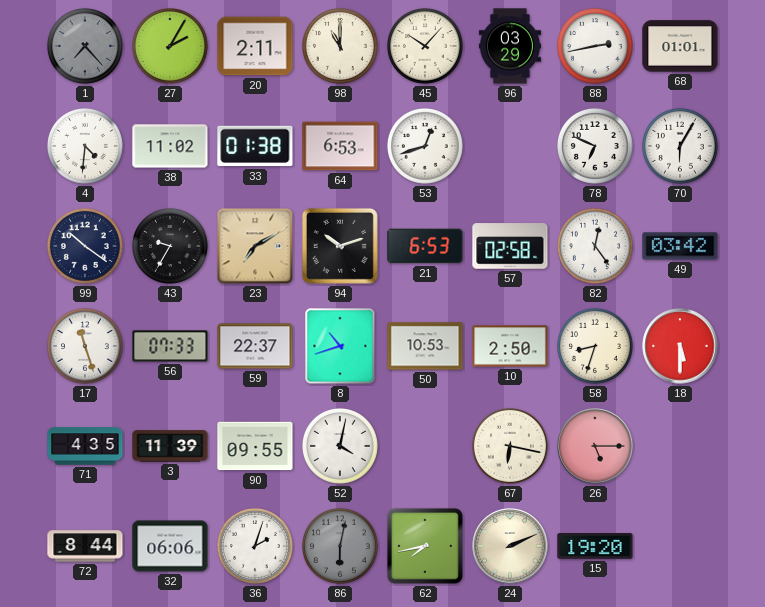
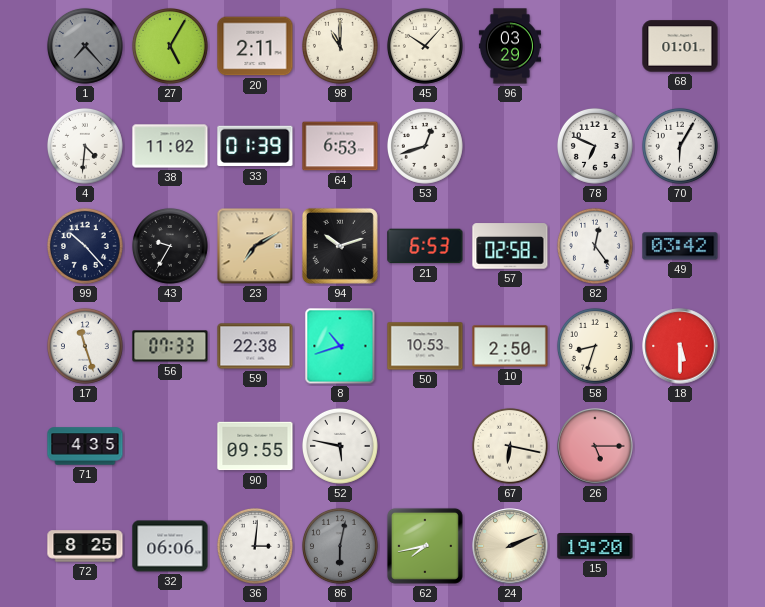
27: 2:05 -> 5:05
88: 2:43 -> none
33: 01:38 -> 01:39
99: 10:21 -> 10:23
59: 22:37 -> 22:38
3: 11:39 -> none
52: 4:02 -> 5:47
72: 8:44 -> 8:25
36: 2:03 -> 3:01
